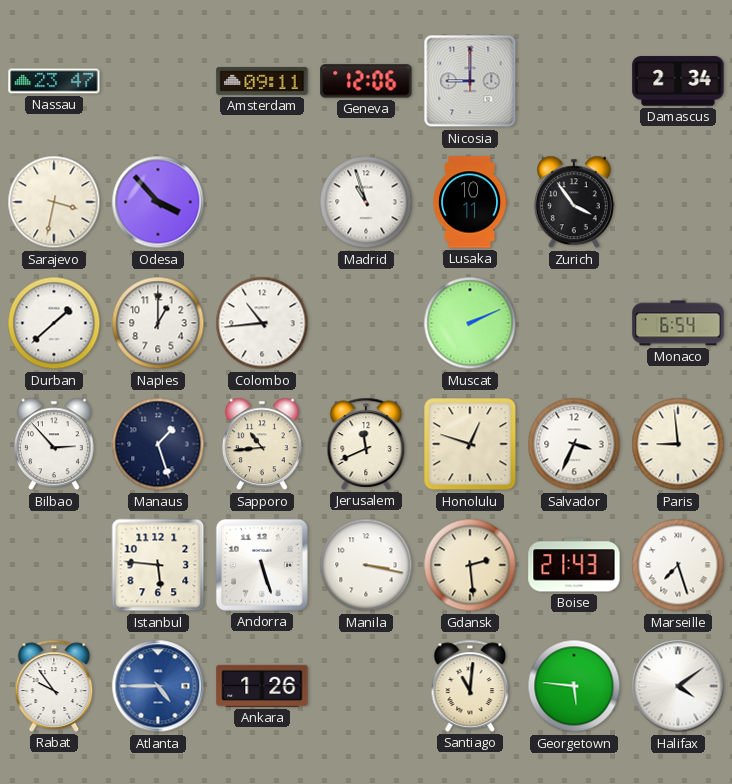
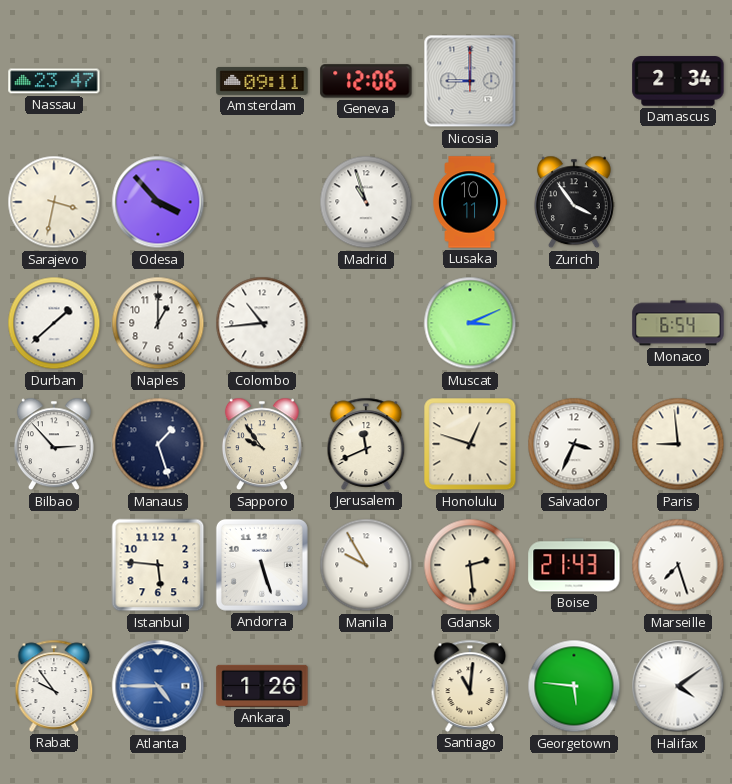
Muscat: 2:11 -> 3:11
Sapporo: 10:44 -> 9:54
Manila: 3:17 -> 9:55
